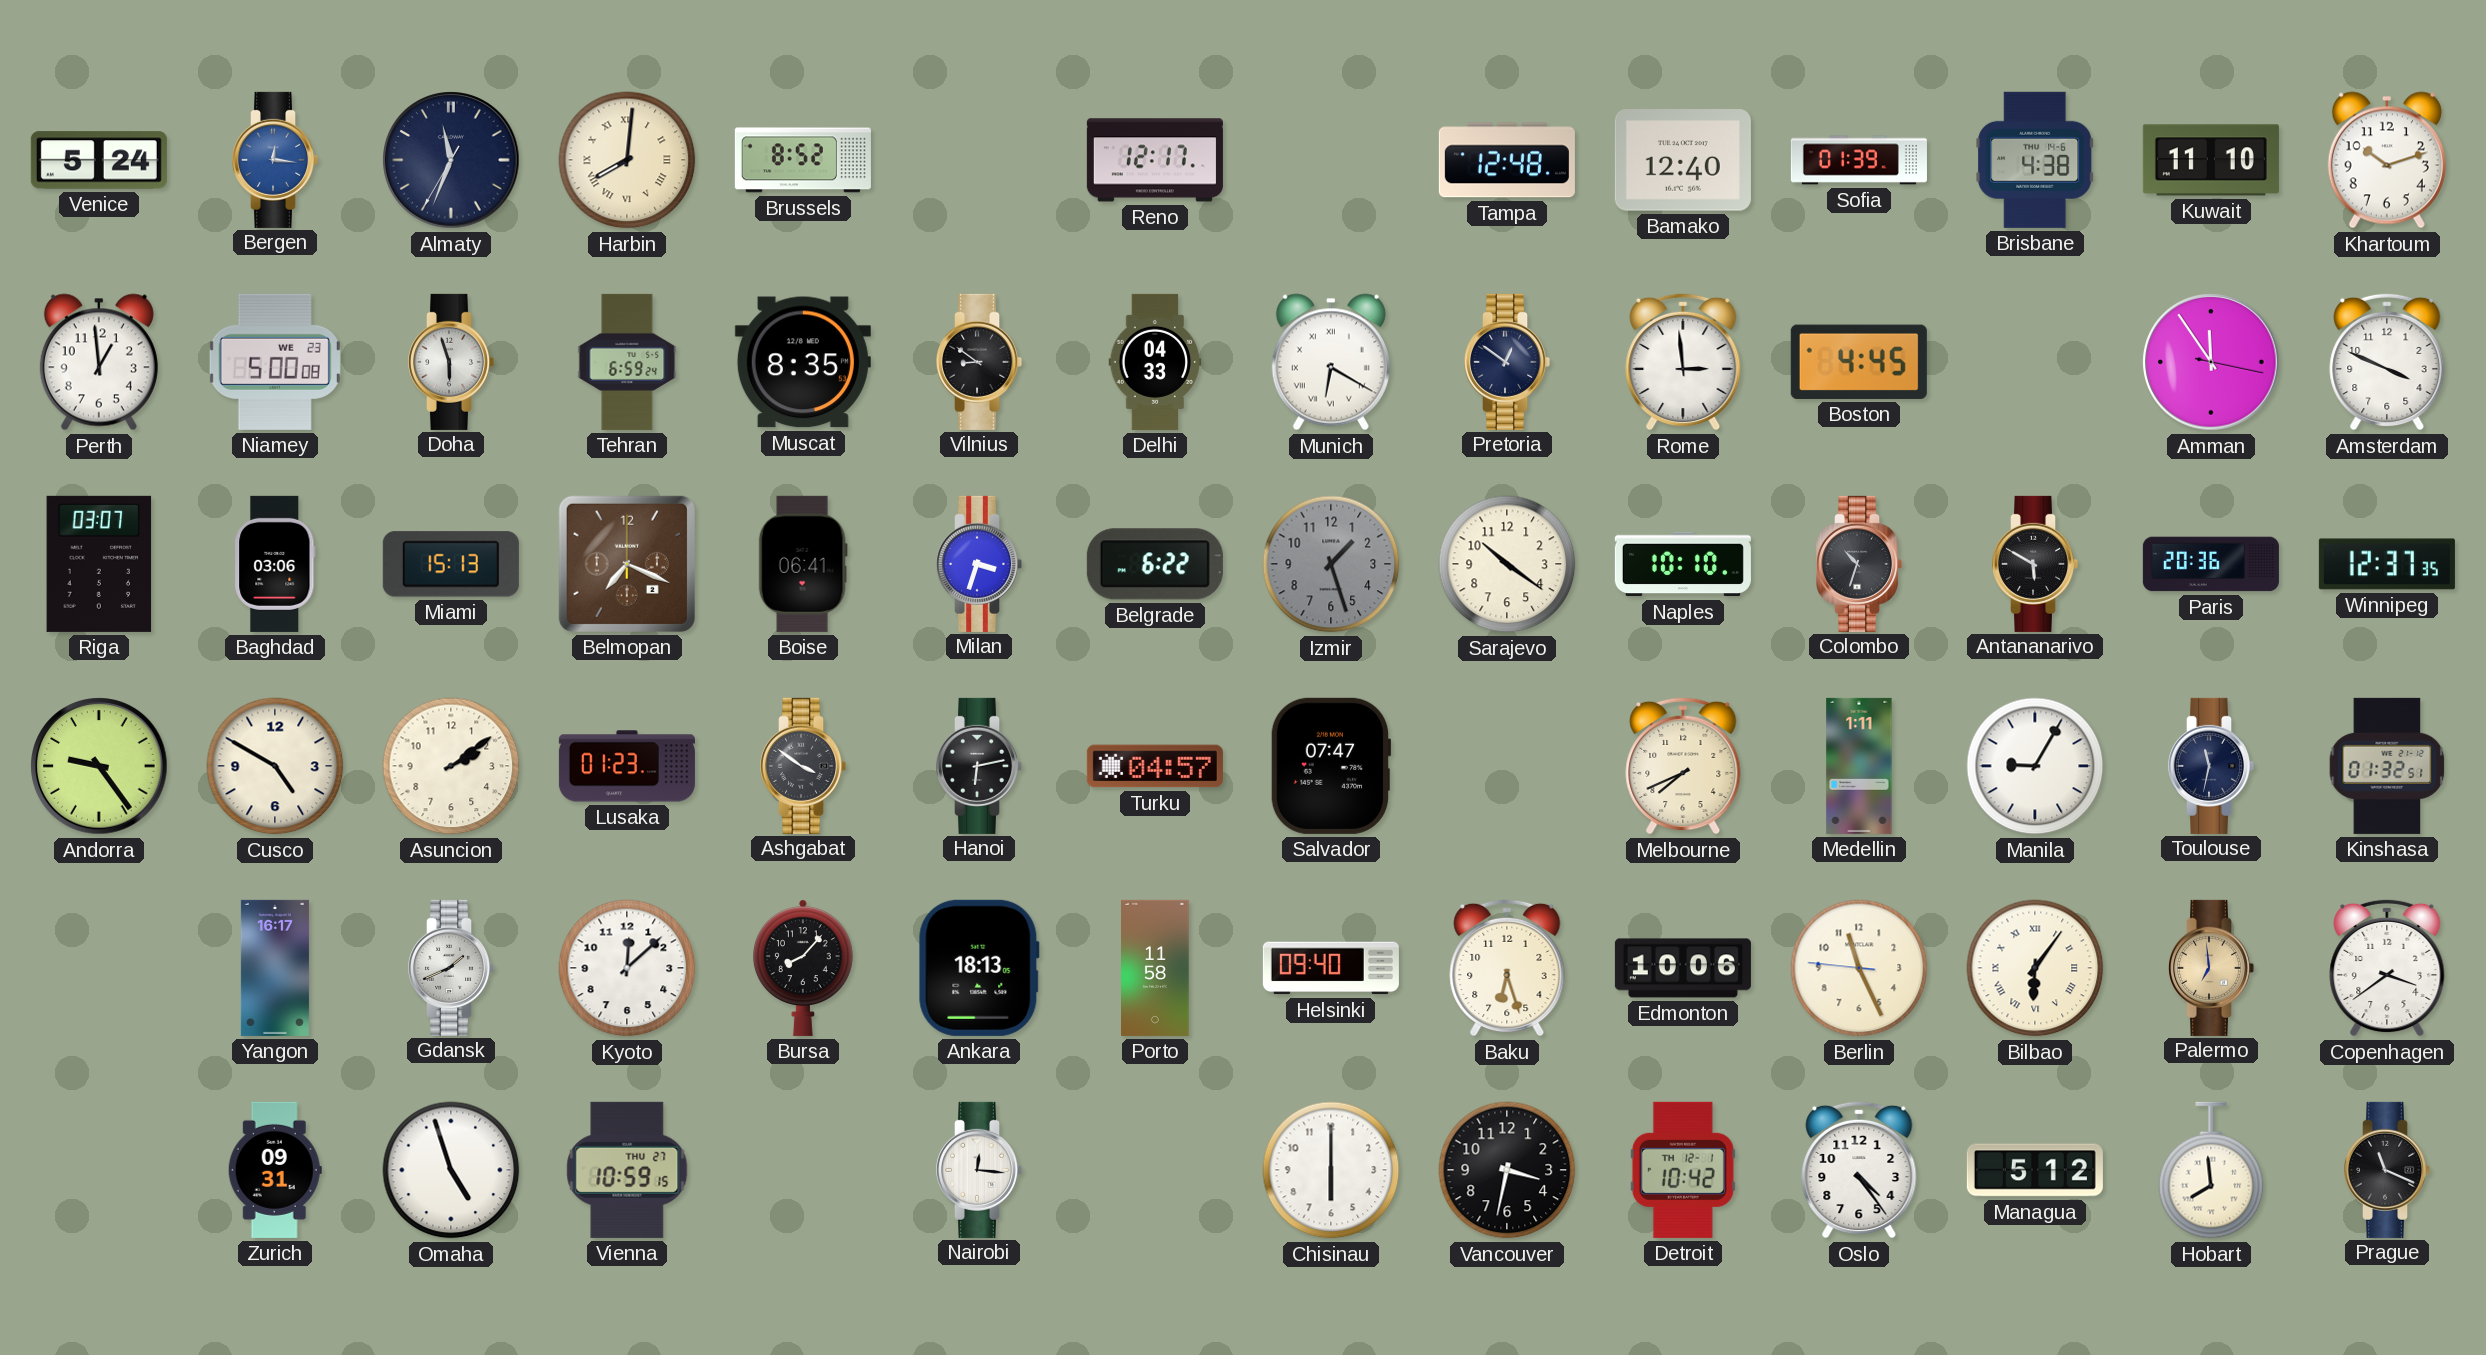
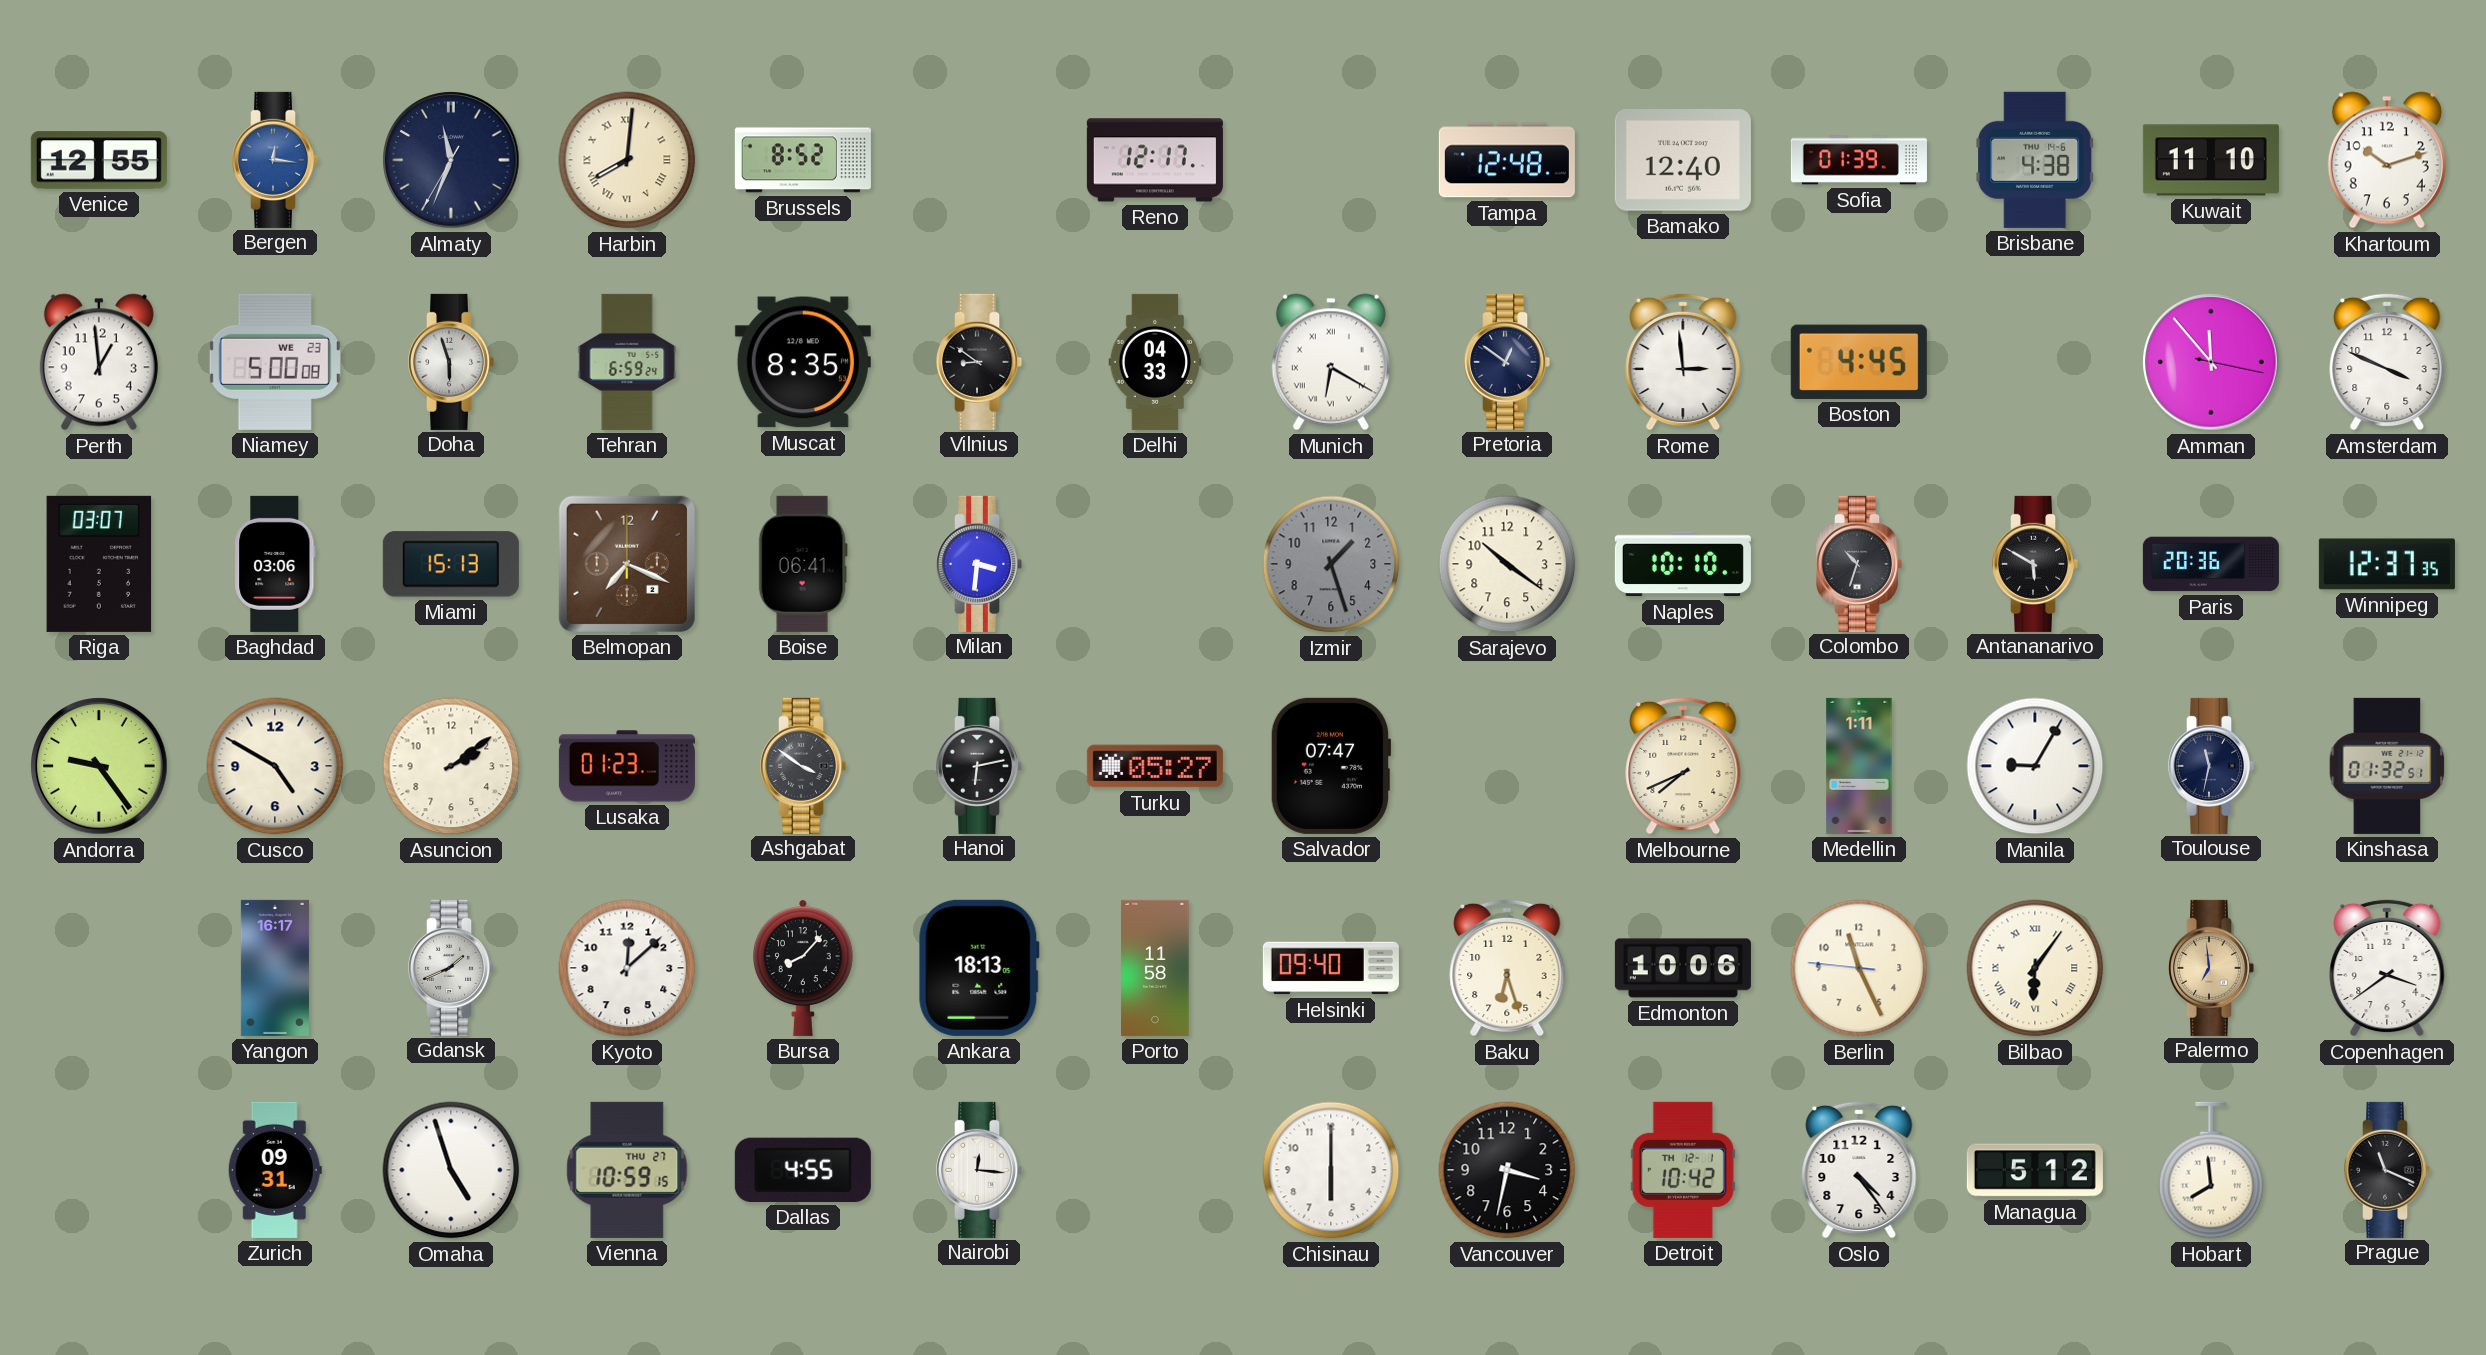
Venice: 5:24 -> 12:55
Amman: 11:54 -> 11:53
Milan: 3:33 -> 3:31
Belgrade: 6:22 -> none
Turku: 04:57 -> 05:27
Dallas: none -> 4:55
